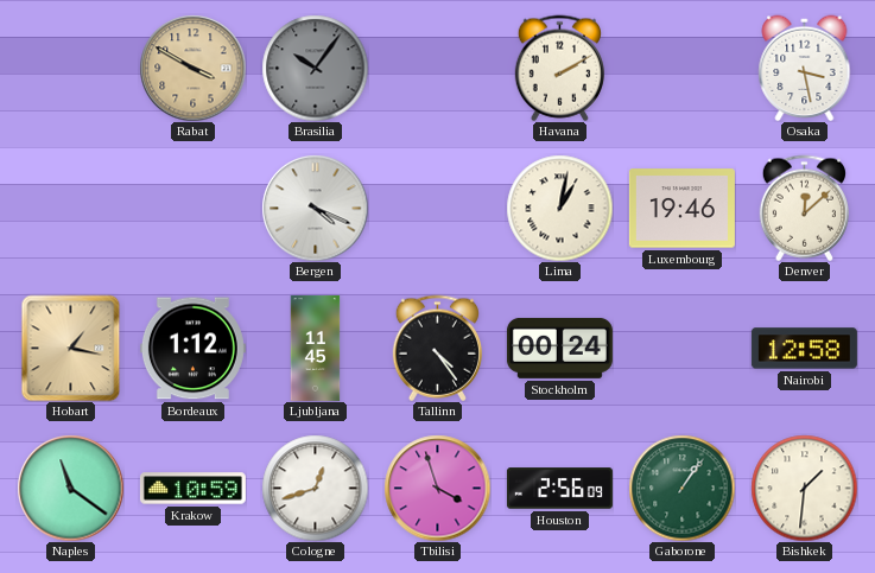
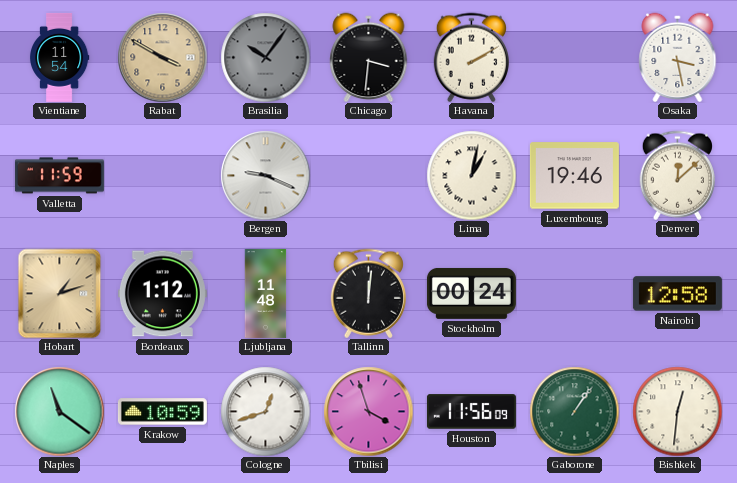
Vientiane: none -> 11:54
Chicago: none -> 3:31
Valletta: none -> 11:59
Bergen: 4:19 -> 9:19
Hobart: 1:17 -> 1:12
Ljubljana: 11:45 -> 11:48
Tallinn: 4:24 -> 12:01
Houston: 2:56 -> 11:56
Bishkek: 1:31 -> 12:31
